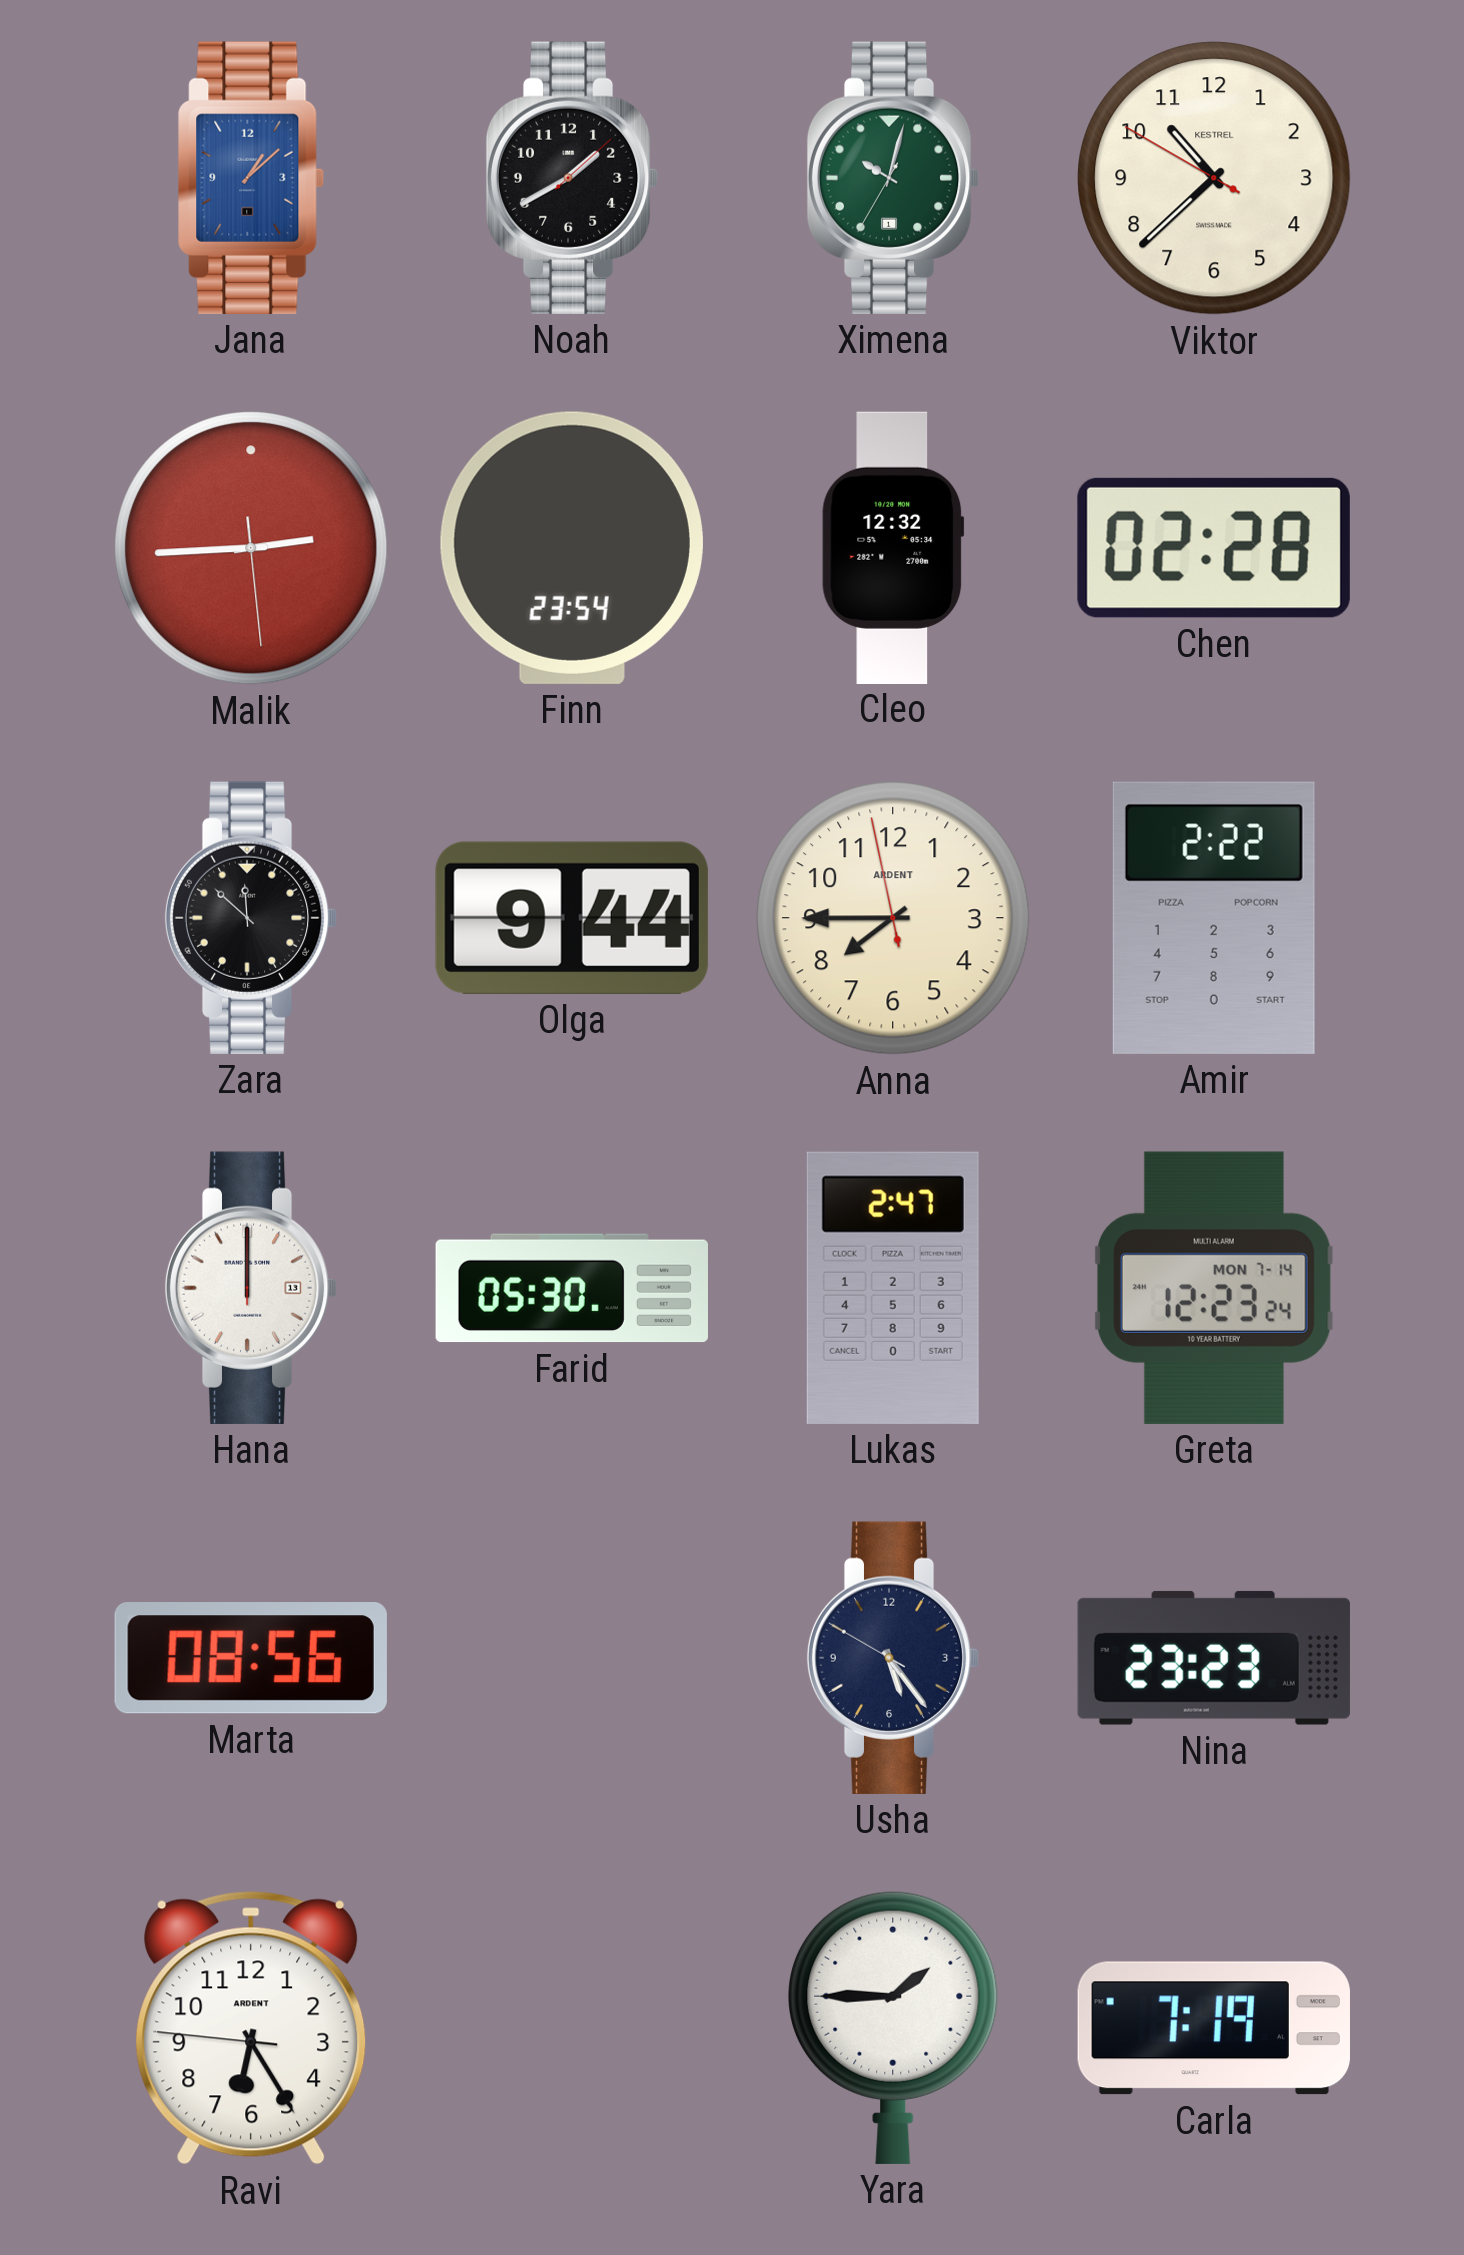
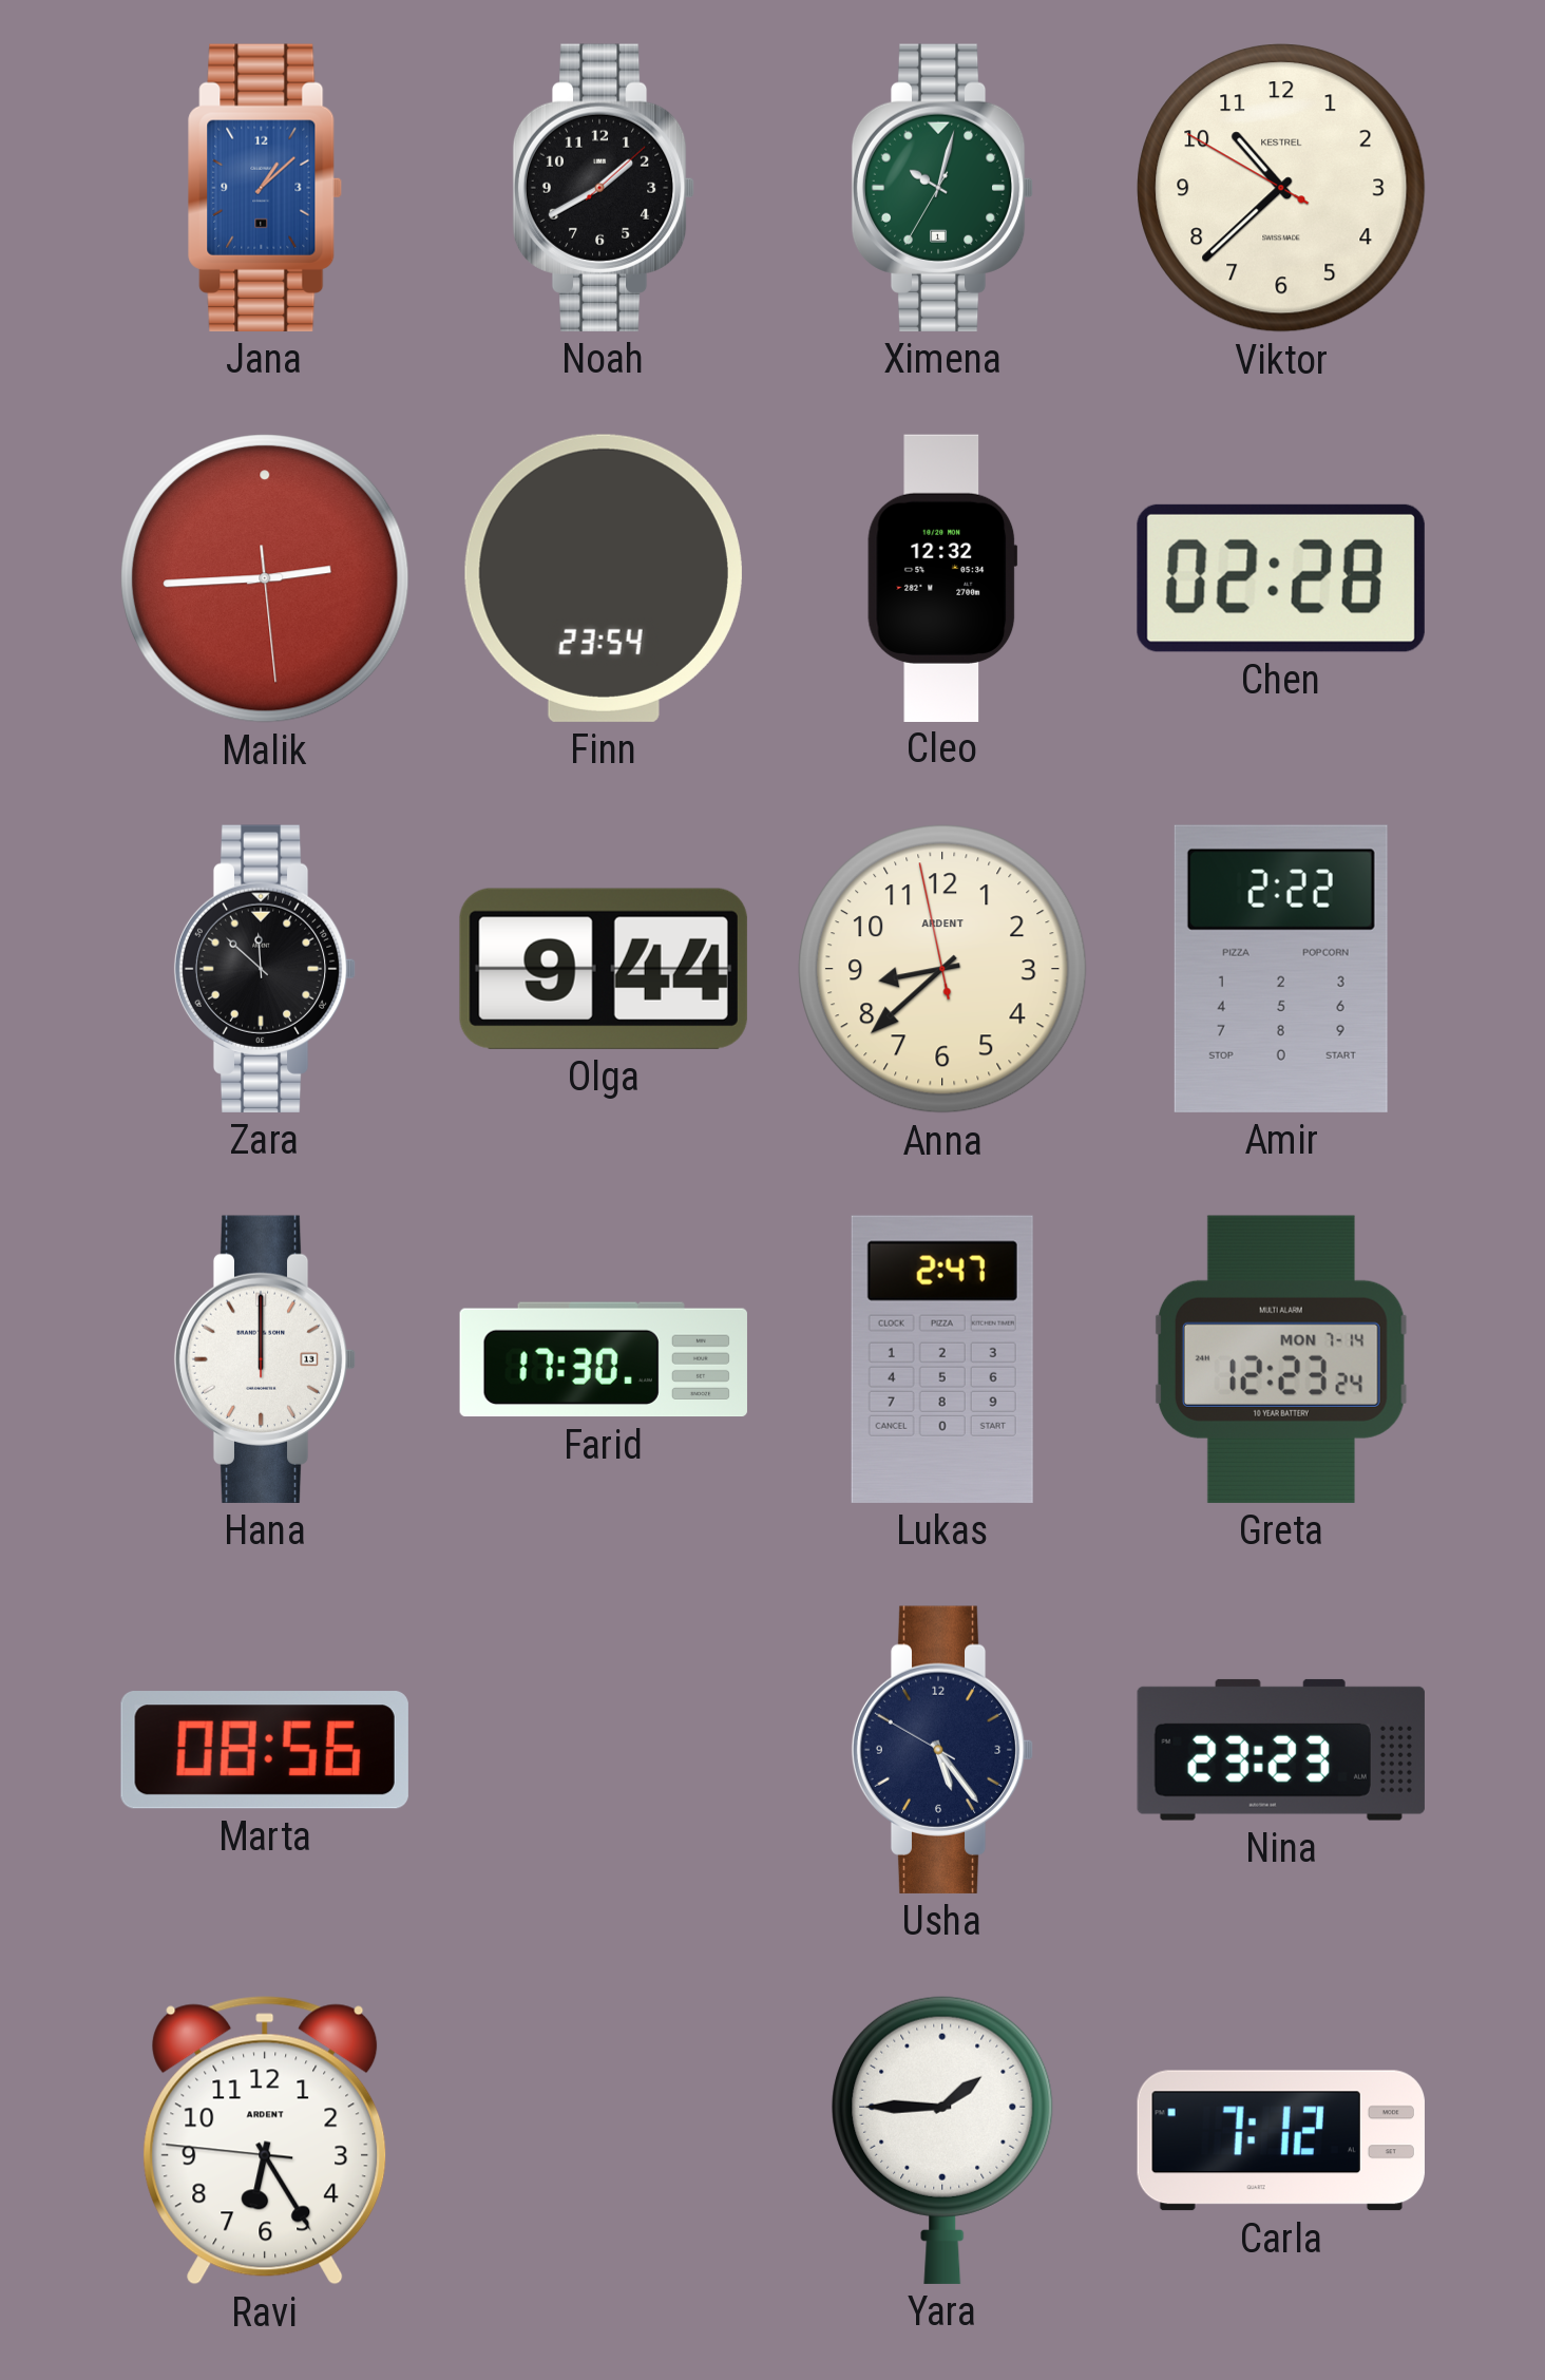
Anna: 7:44 -> 8:37
Farid: 05:30 -> 17:30
Carla: 7:19 -> 7:12
